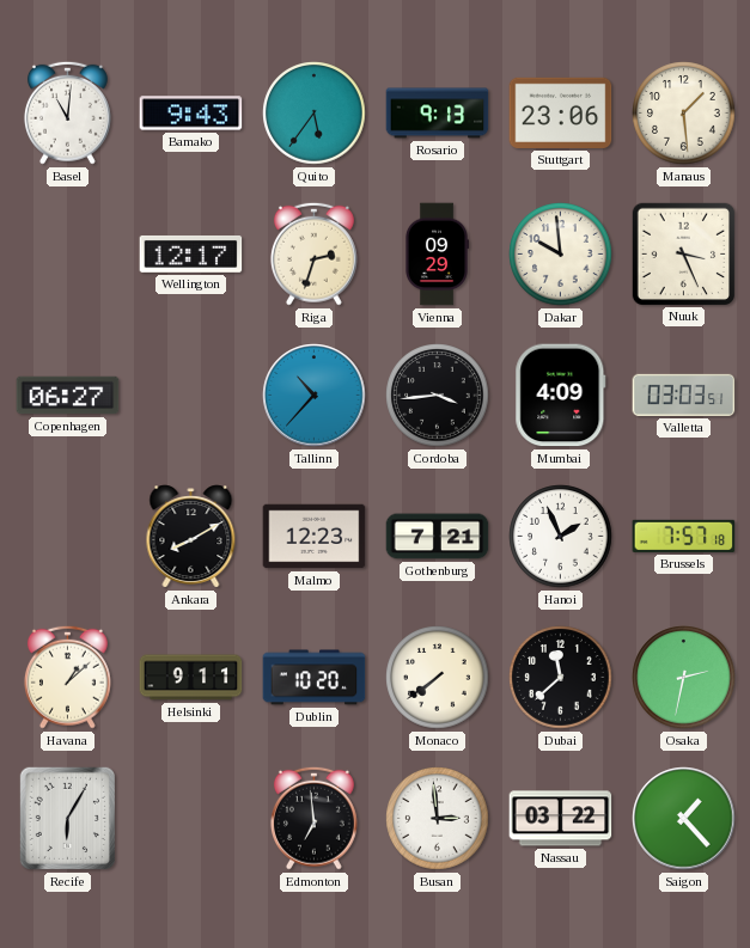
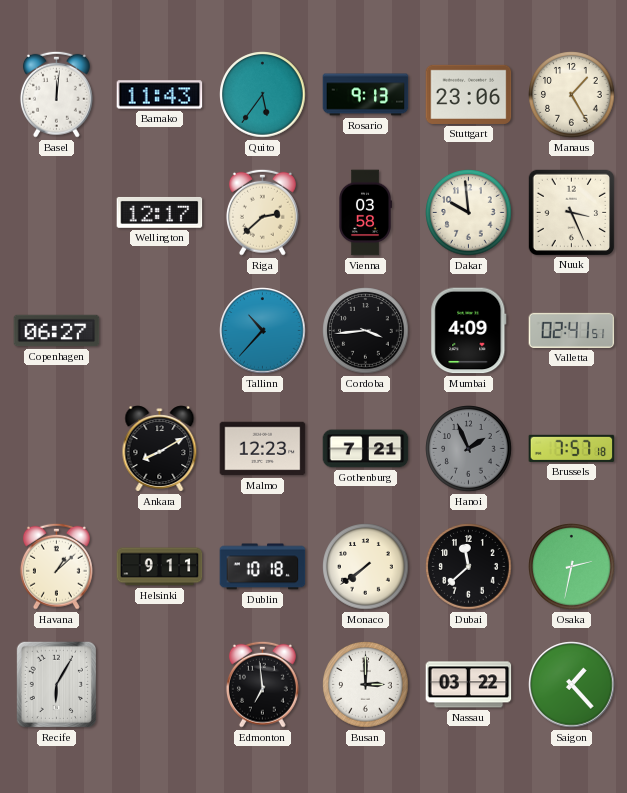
Basel: 11:01 -> 12:01
Bamako: 9:43 -> 11:43
Manaus: 1:29 -> 1:25
Riga: 2:33 -> 2:38
Vienna: 09:29 -> 03:58
Valletta: 03:03 -> 02:41
Hanoi dial: white -> grey
Dublin: 10:20 -> 10:18
Busan: 2:59 -> 3:00
